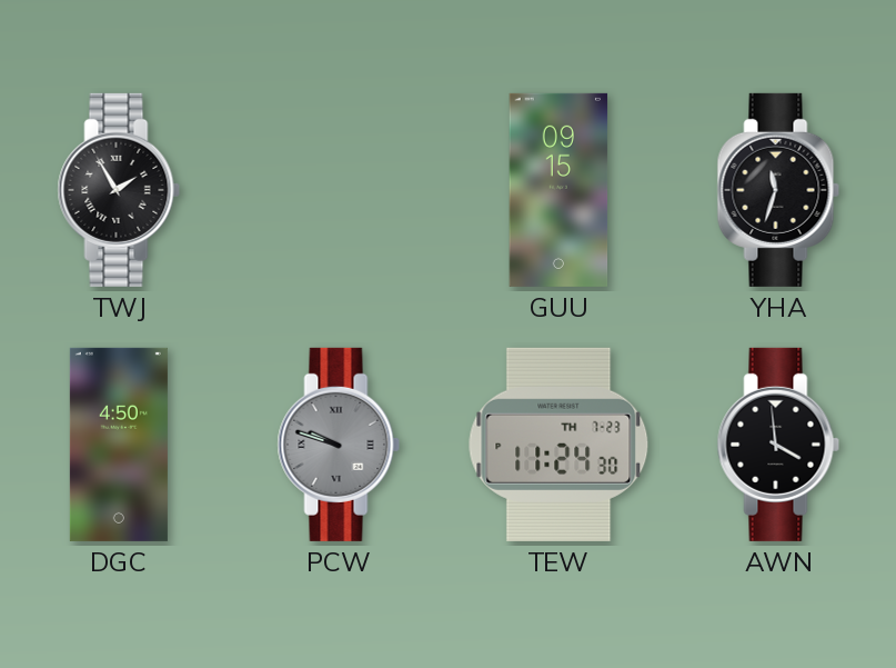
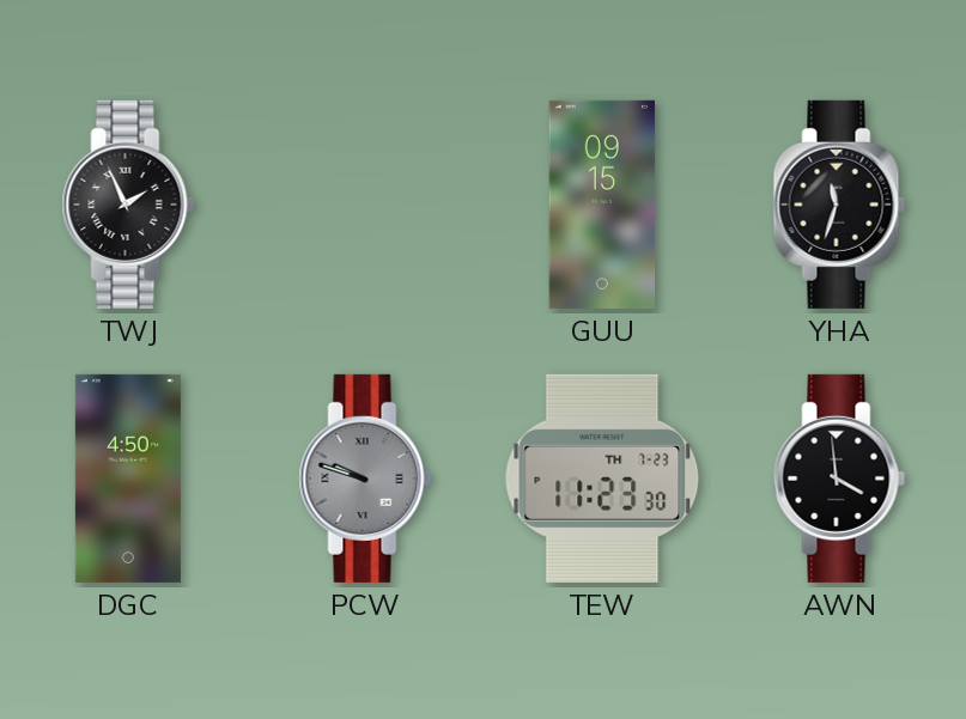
TWJ: 1:55 -> 1:56
TEW: 11:24 -> 11:23
